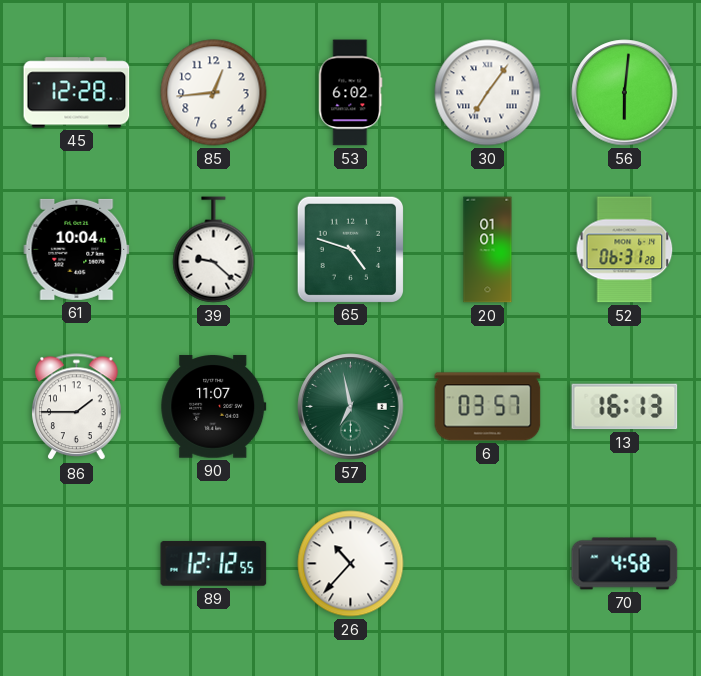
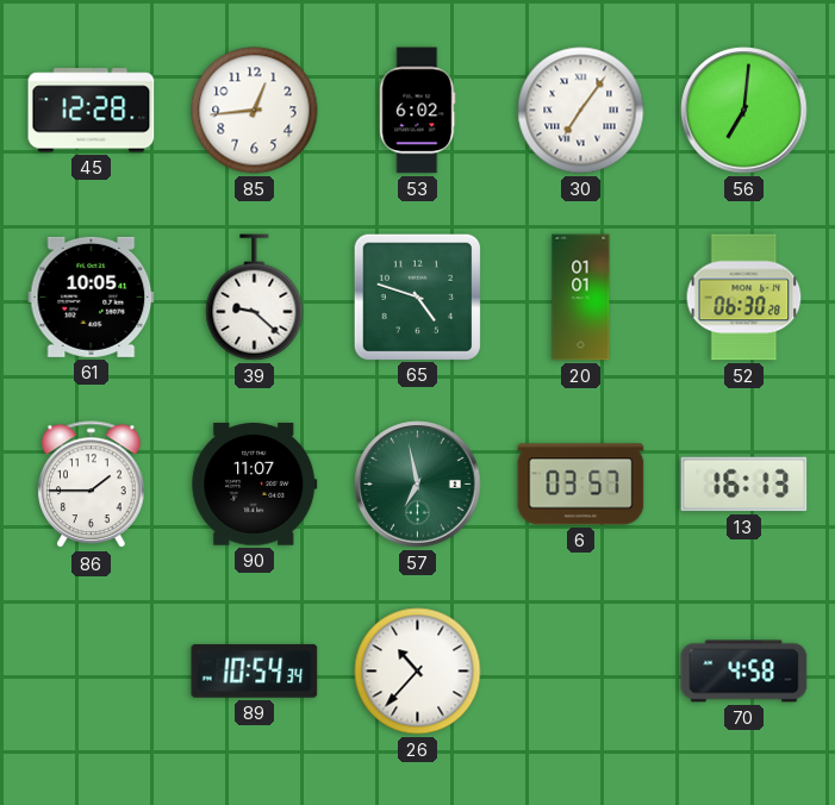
56: 6:01 -> 7:01
61: 10:04 -> 10:05
52: 06:31 -> 06:30
89: 12:12 -> 10:54
